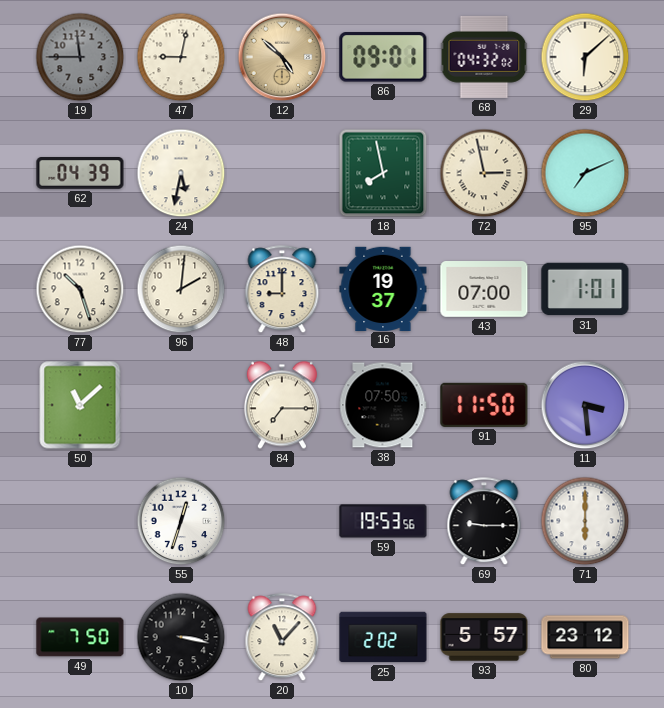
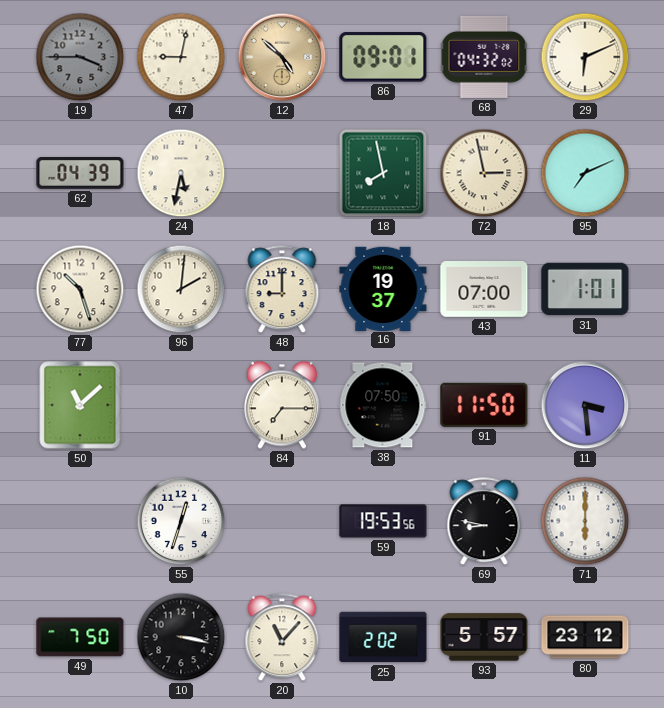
19: 11:45 -> 3:45
29: 6:08 -> 6:11
69: 9:15 -> 8:47
